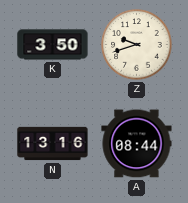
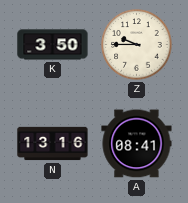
Z: 9:42 -> 9:45
A: 08:44 -> 08:41
